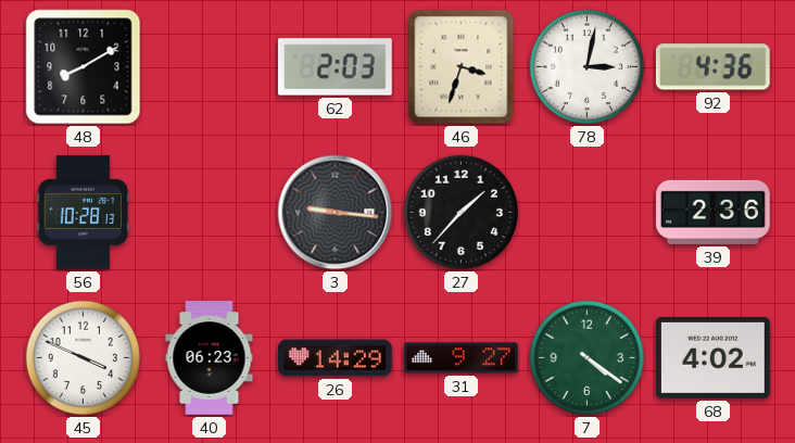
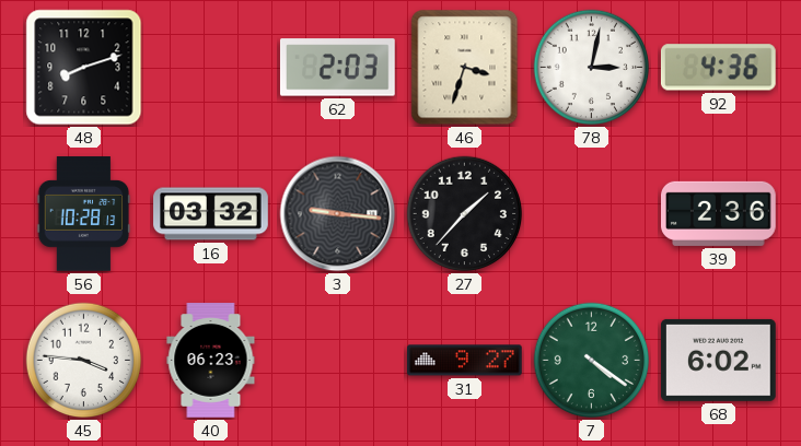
48: 8:10 -> 8:12
16: none -> 03:32
45: 3:49 -> 3:46
26: 14:29 -> none
68: 4:02 -> 6:02
